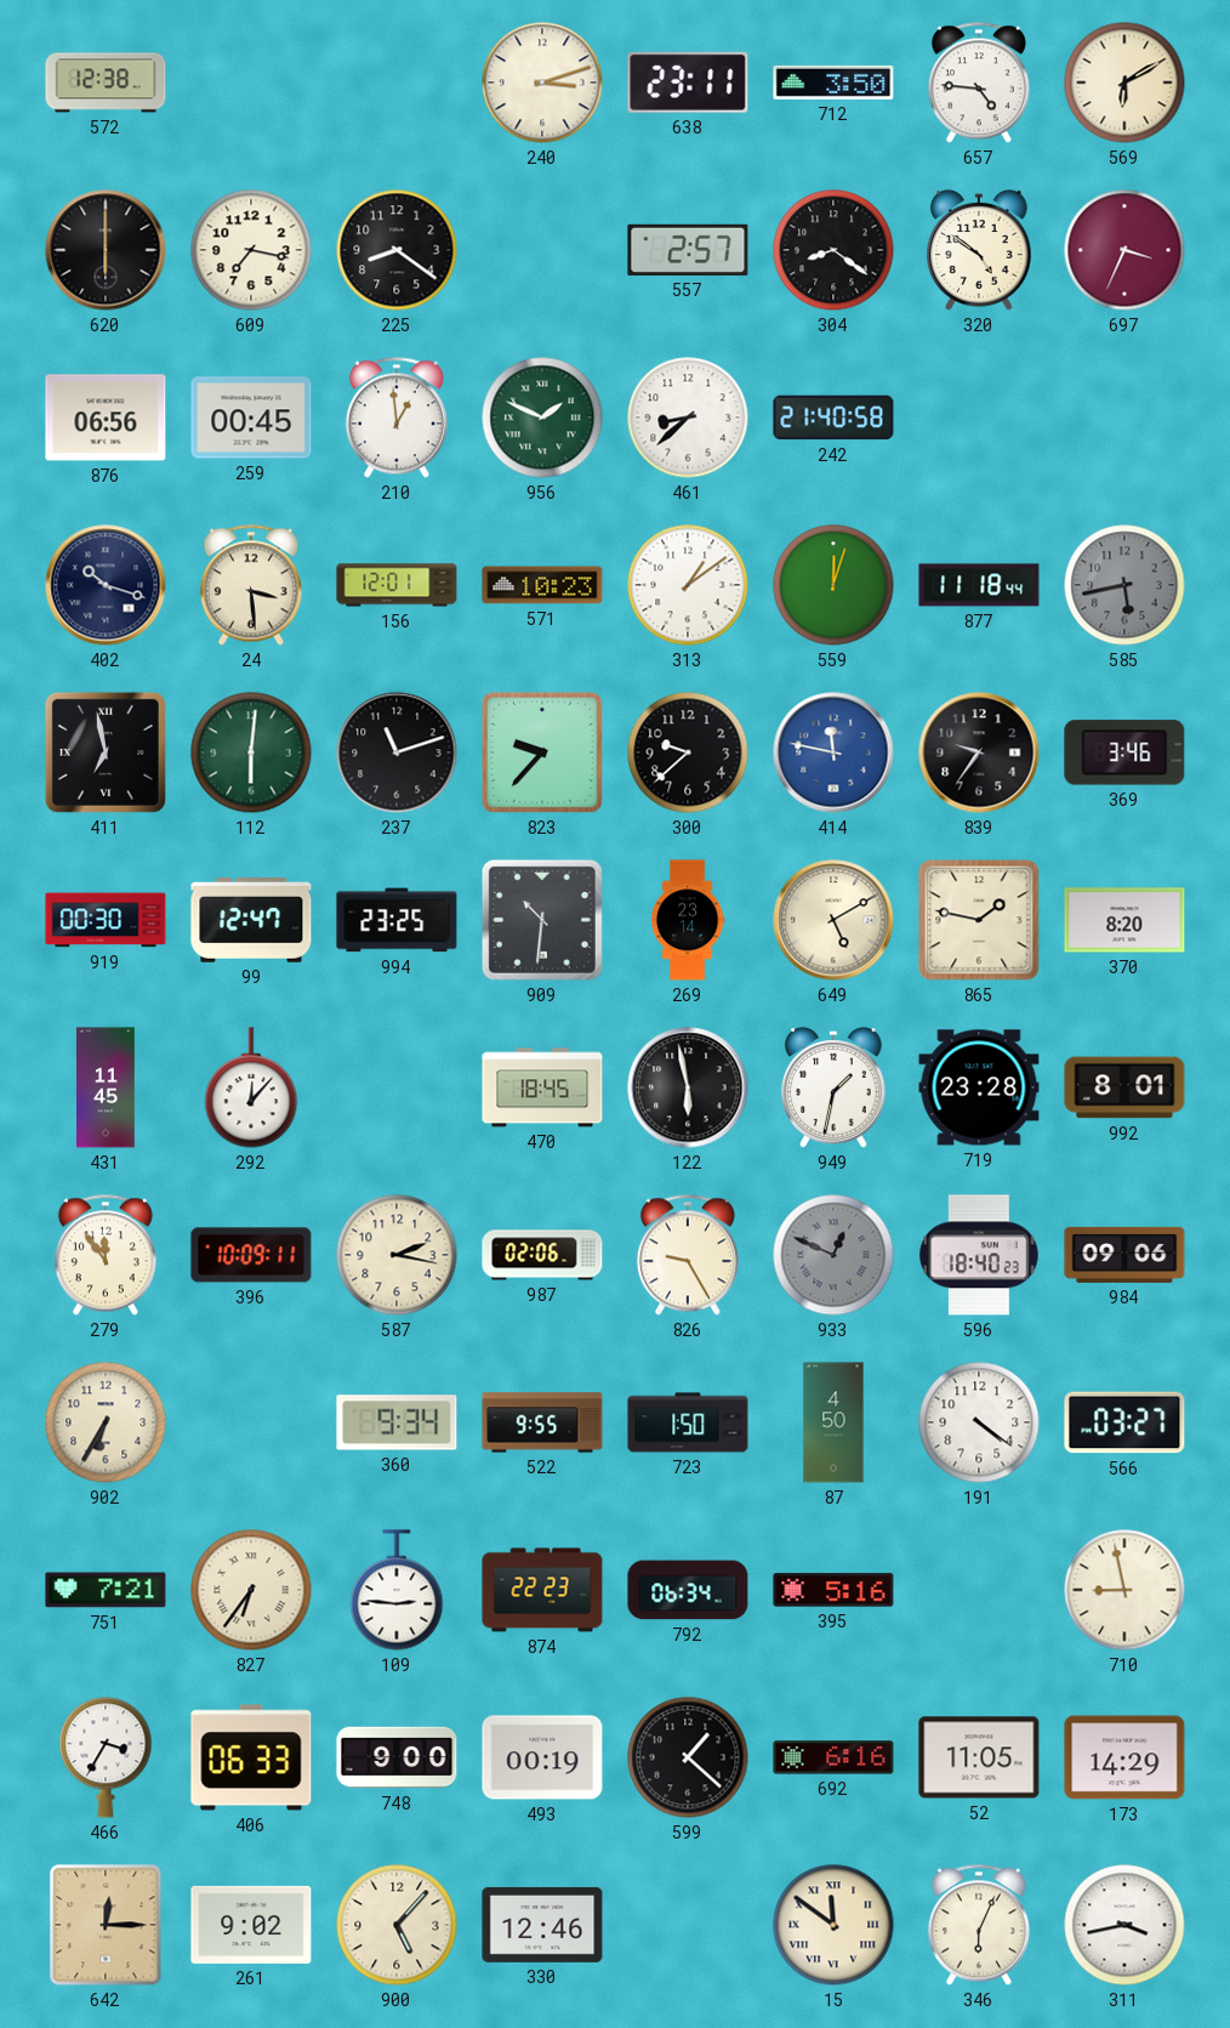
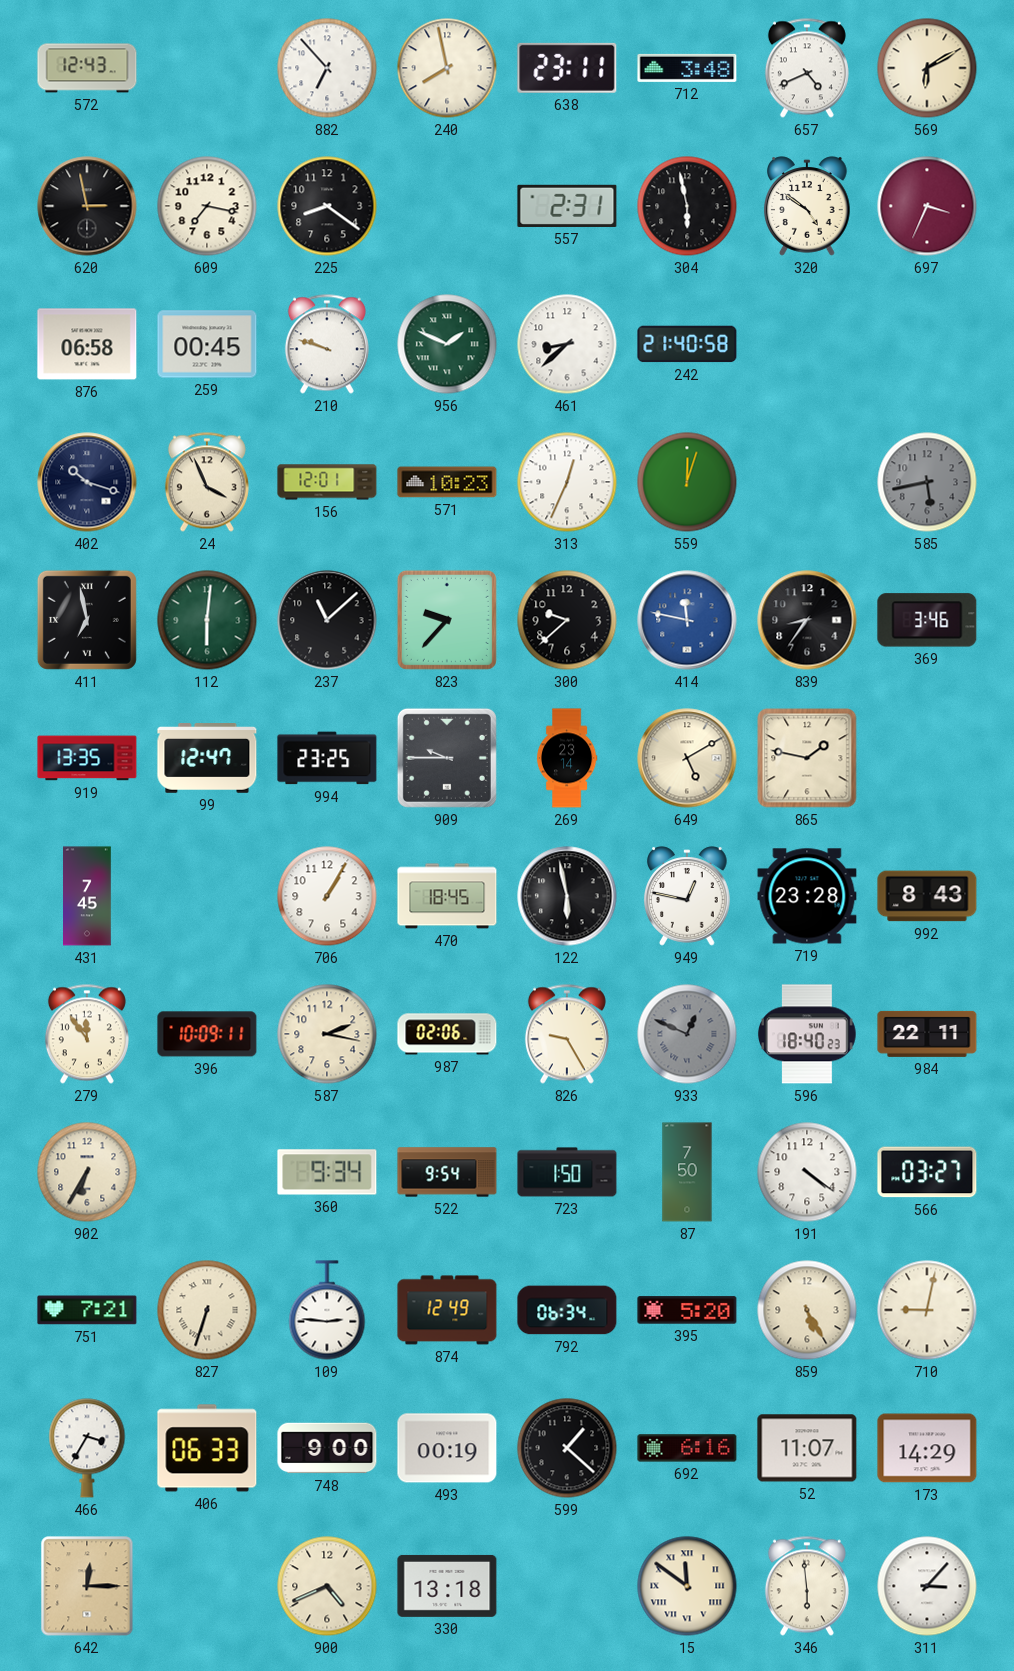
572: 12:38 -> 12:43
882: none -> 6:53
240: 3:12 -> 7:58
712: 3:50 -> 3:48
657: 4:46 -> 4:41
620: 6:00 -> 2:58
557: 2:57 -> 2:31
304: 8:21 -> 5:58
876: 06:56 -> 06:58
210: 12:59 -> 9:48
24: 3:29 -> 3:56
313: 1:09 -> 12:34
877: 11:18 -> none
237: 11:12 -> 11:08
839: 9:36 -> 8:36
919: 00:30 -> 13:35
909: 10:31 -> 9:45
370: 8:20 -> none
431: 11:45 -> 7:45
292: 12:07 -> none
706: none -> 1:05
949: 1:32 -> 12:47
992: 8:01 -> 8:43
984: 09:06 -> 22:11
522: 9:55 -> 9:54
87: 4:50 -> 7:50
827: 6:36 -> 6:33
874: 22:23 -> 12:49
395: 5:16 -> 5:20
859: none -> 5:25
710: 8:58 -> 9:02
52: 11:05 -> 11:07
261: 9:02 -> none
900: 5:07 -> 4:41
330: 12:46 -> 13:18
346: 6:04 -> 5:59
311: 3:43 -> 3:07
